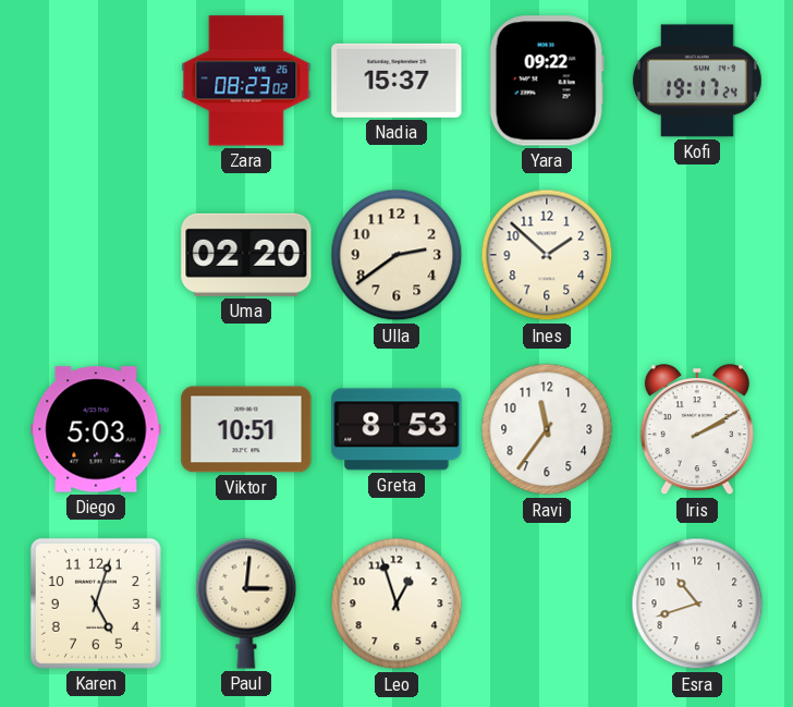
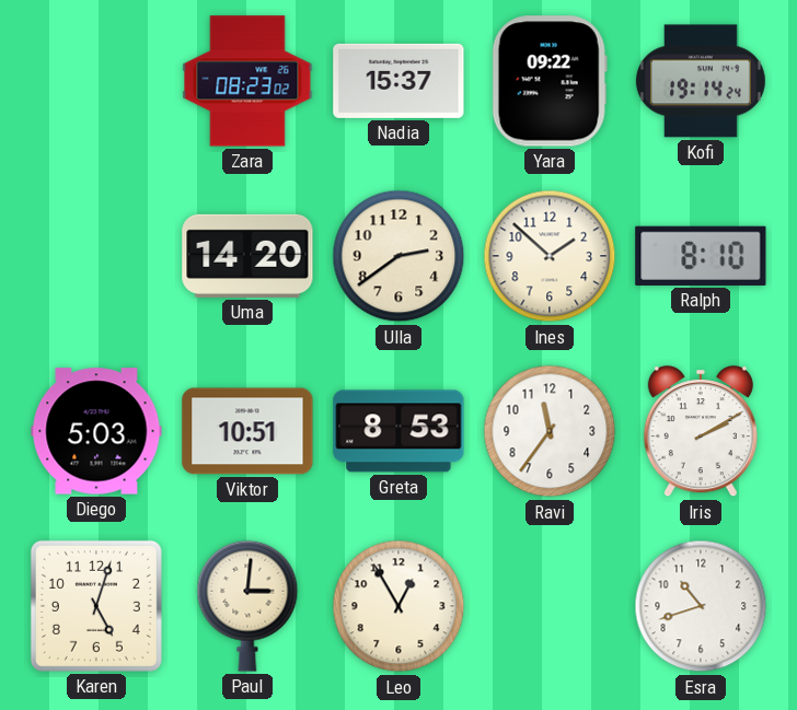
Kofi: 19:17 -> 19:14
Uma: 02:20 -> 14:20
Ralph: none -> 8:10
Leo: 12:57 -> 12:55
